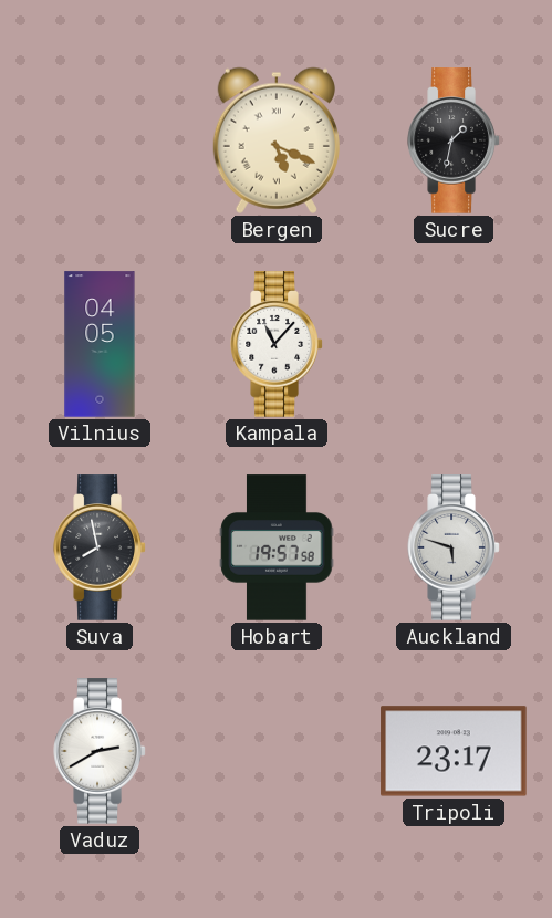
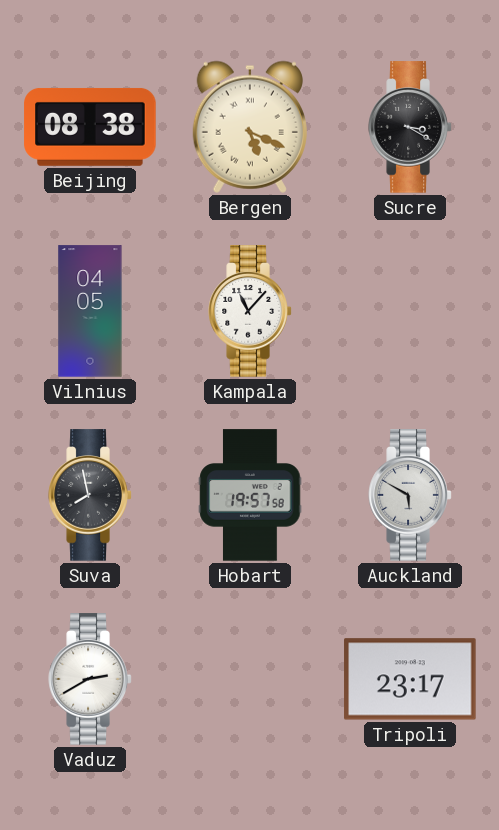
Beijing: none -> 08:38
Sucre: 1:32 -> 3:20
Auckland: 5:48 -> 5:50
